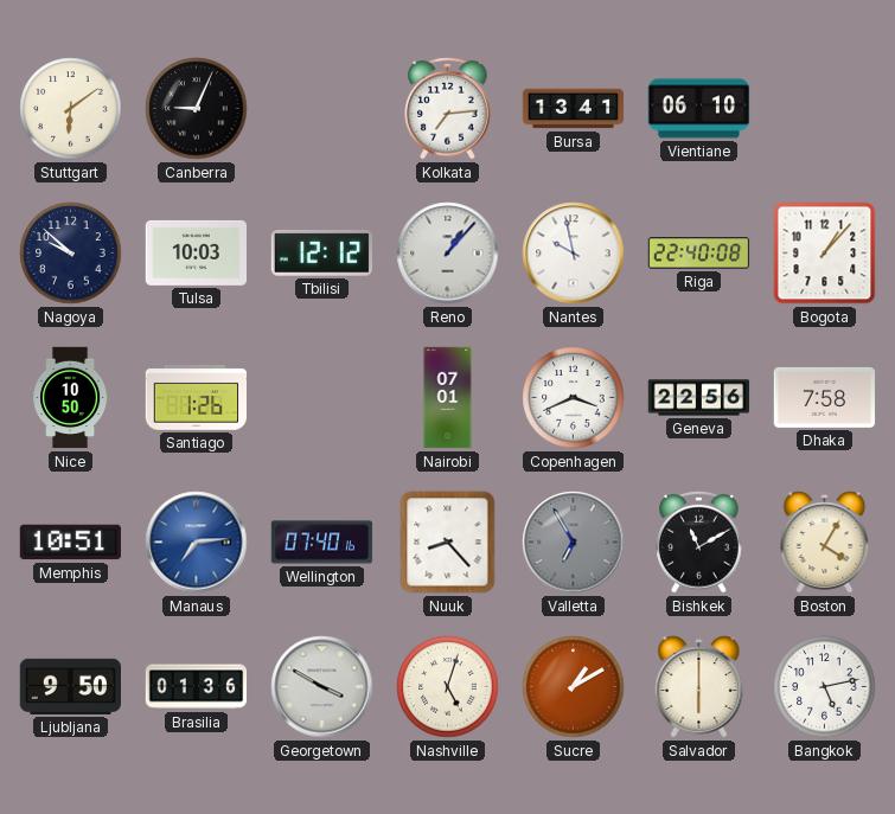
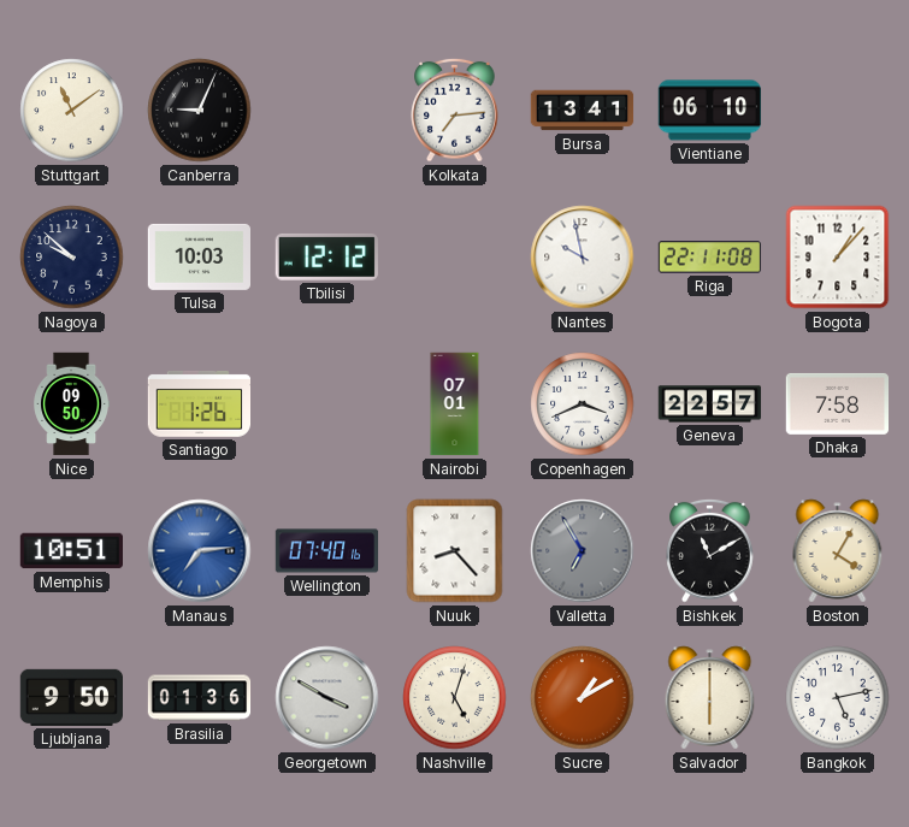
Stuttgart: 6:09 -> 11:09
Reno: 1:07 -> none
Riga: 22:40 -> 22:11
Nice: 10:50 -> 09:50
Geneva: 22:56 -> 22:57
